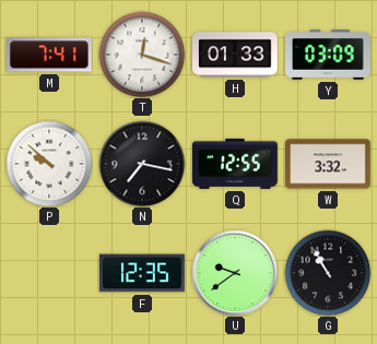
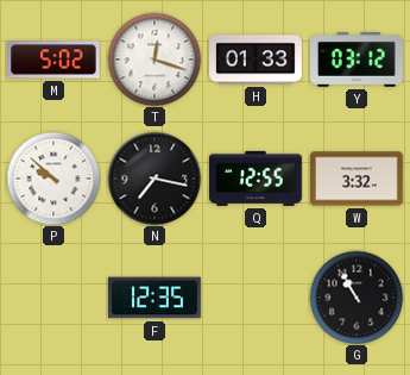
M: 7:41 -> 5:02
Y: 03:09 -> 03:12
U: 9:39 -> none
